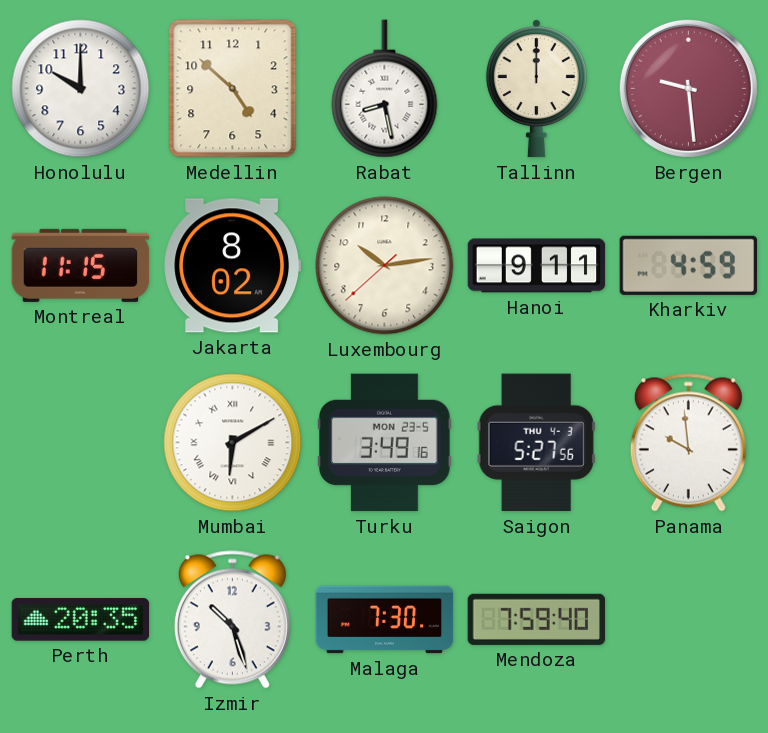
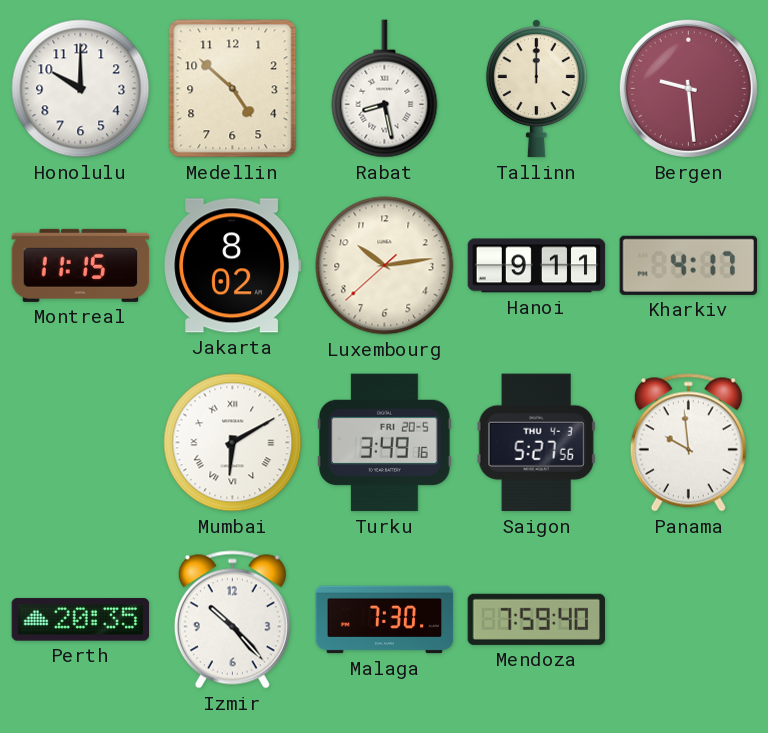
Kharkiv: 4:59 -> 4:17
Turku date: MON 23-5 -> FRI 20-5
Izmir: 10:27 -> 10:23
